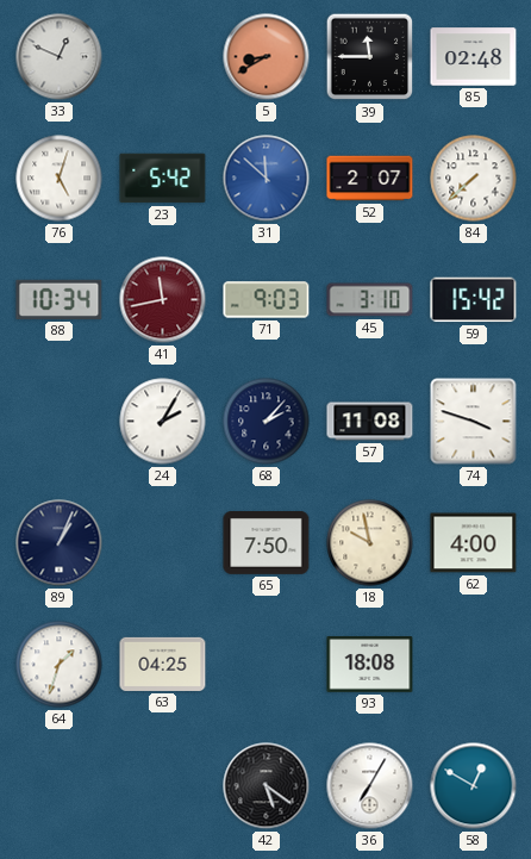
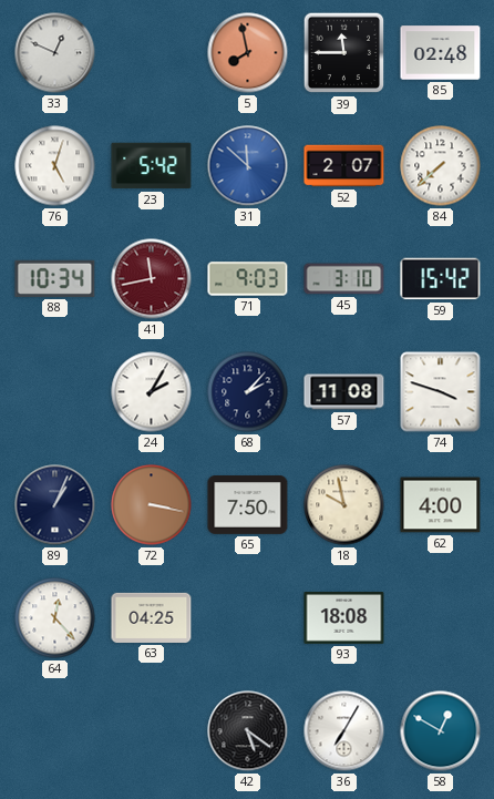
5: 8:40 -> 7:58
72: none -> 3:17
64: 1:33 -> 12:23
